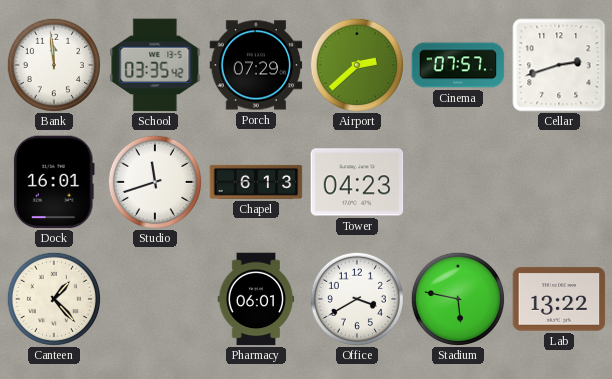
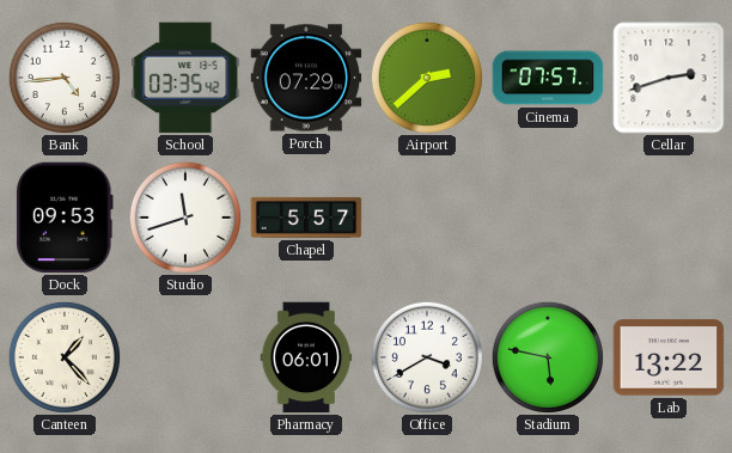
Bank: 11:59 -> 4:44
Dock: 16:01 -> 09:53
Chapel: 6:13 -> 5:57
Tower: 04:23 -> none
